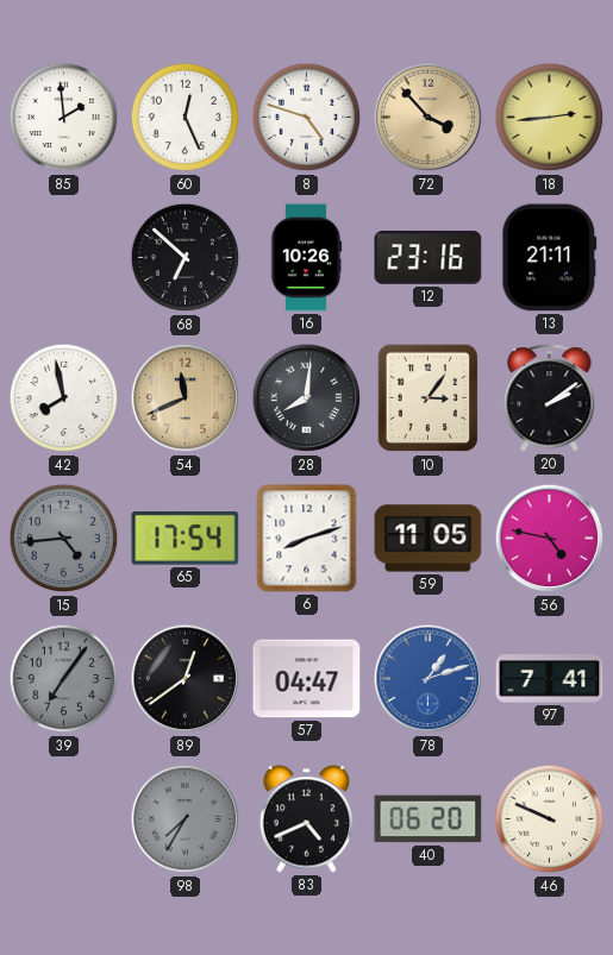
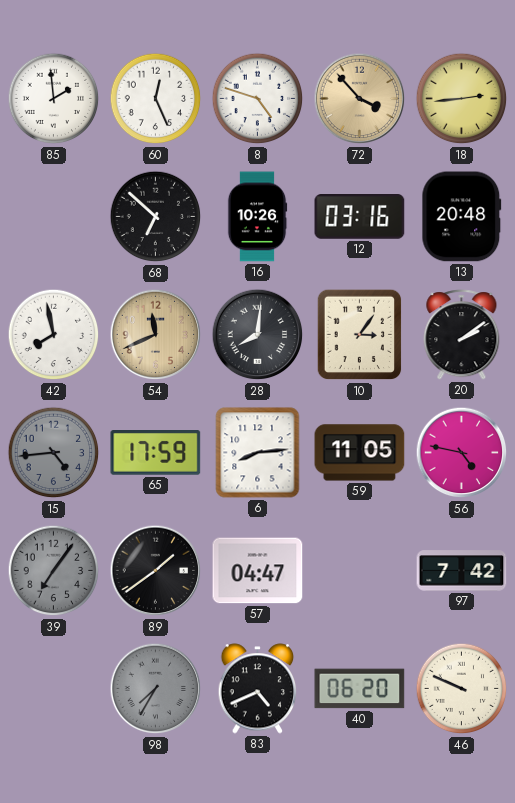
12: 23:16 -> 03:16
13: 21:11 -> 20:48
65: 17:54 -> 17:59
6: 8:12 -> 8:14
89: 12:39 -> 1:39
78: 1:12 -> none
97: 7:41 -> 7:42
